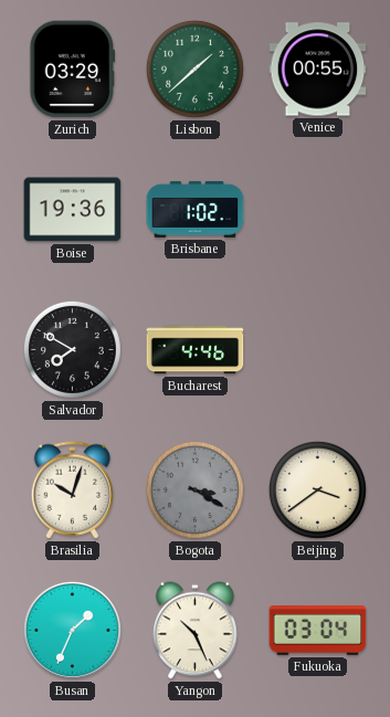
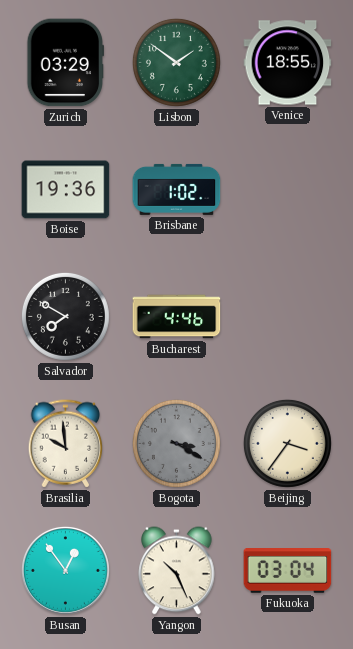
Lisbon: 1:38 -> 1:51
Venice: 00:55 -> 18:55
Brasilia: 10:03 -> 9:59
Beijing: 3:39 -> 3:36
Busan: 1:34 -> 12:54
